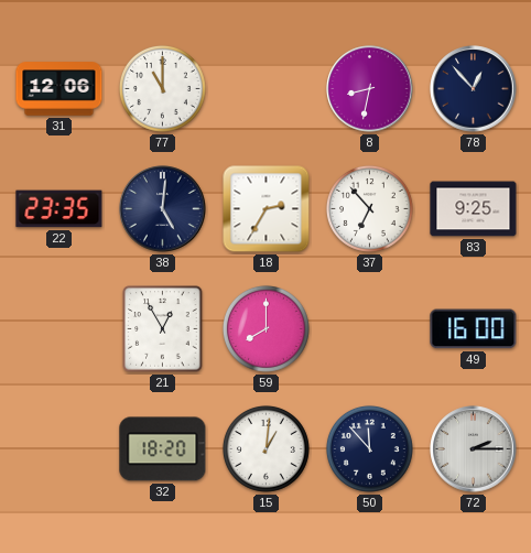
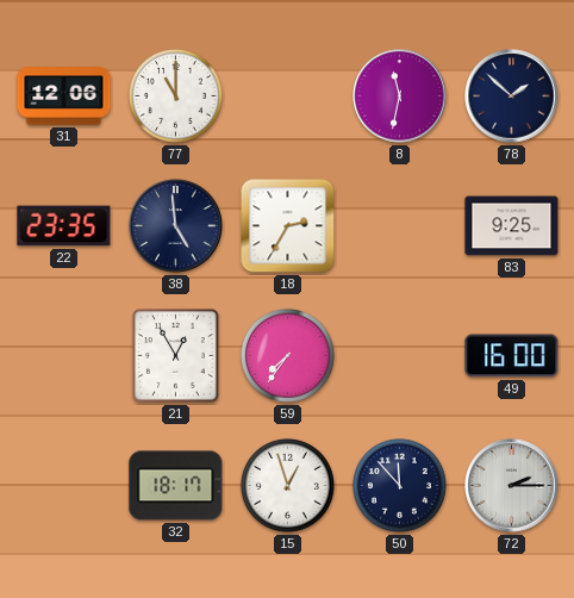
8: 8:32 -> 11:32
78: 12:53 -> 1:52
38: 5:01 -> 4:59
37: 6:53 -> none
59: 8:00 -> 7:36
32: 18:20 -> 18:17
15: 1:01 -> 12:57
